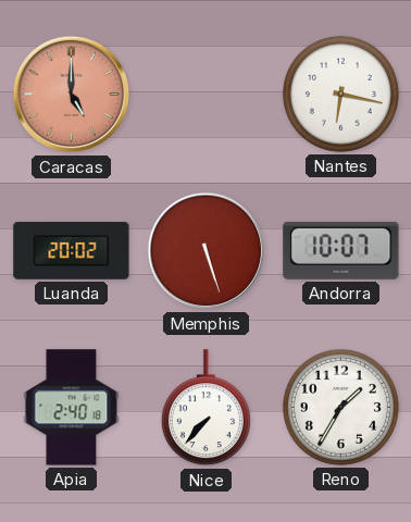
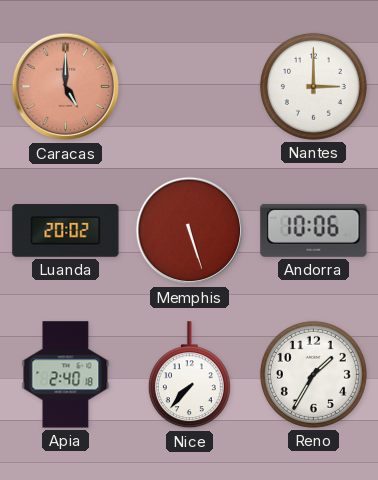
Nantes: 6:17 -> 3:00
Andorra: 10:07 -> 10:06
